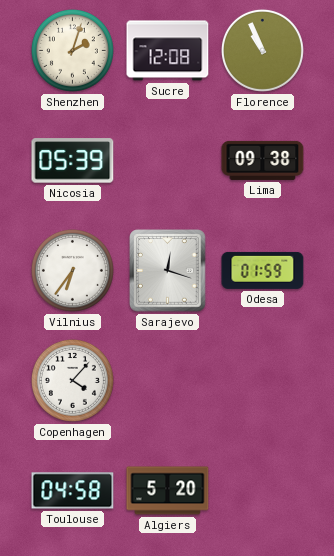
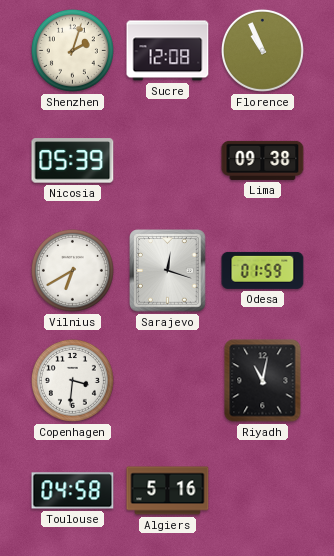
Vilnius: 6:36 -> 6:40
Copenhagen: 4:07 -> 3:31
Riyadh: none -> 11:02
Algiers: 5:20 -> 5:16
